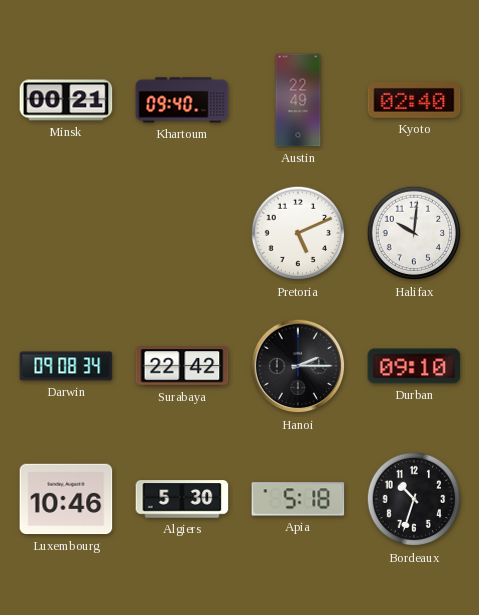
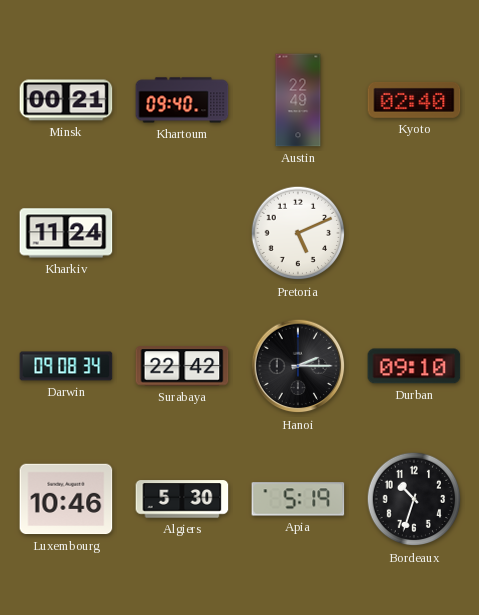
Kharkiv: none -> 11:24
Halifax: 10:01 -> none
Apia: 5:18 -> 5:19
